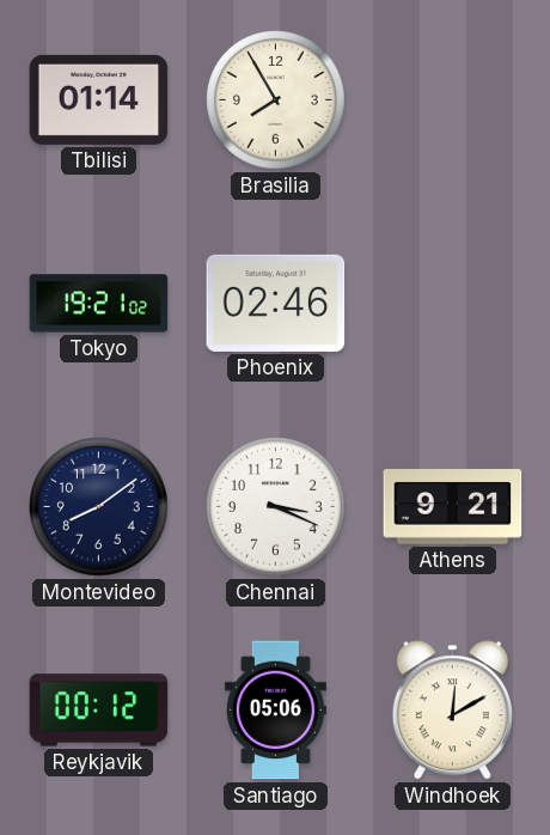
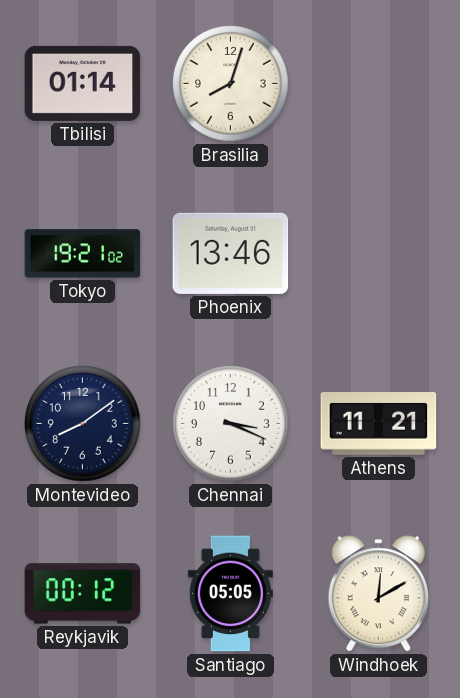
Brasilia: 7:55 -> 8:03
Phoenix: 02:46 -> 13:46
Athens: 9:21 -> 11:21
Santiago: 05:06 -> 05:05
